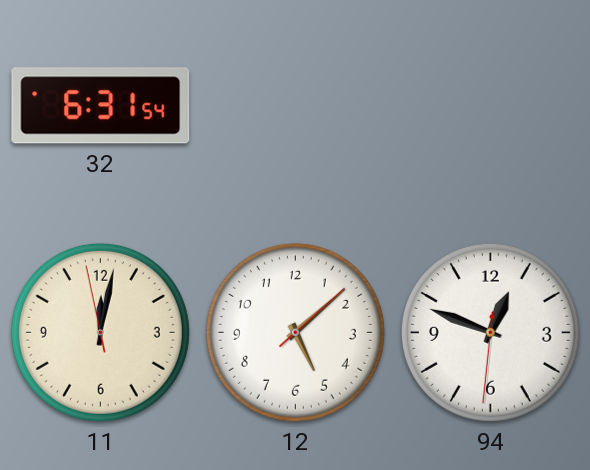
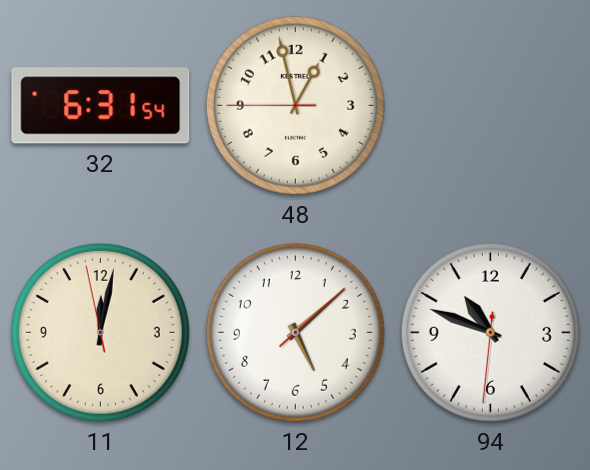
48: none -> 12:57
94: 12:48 -> 10:48
